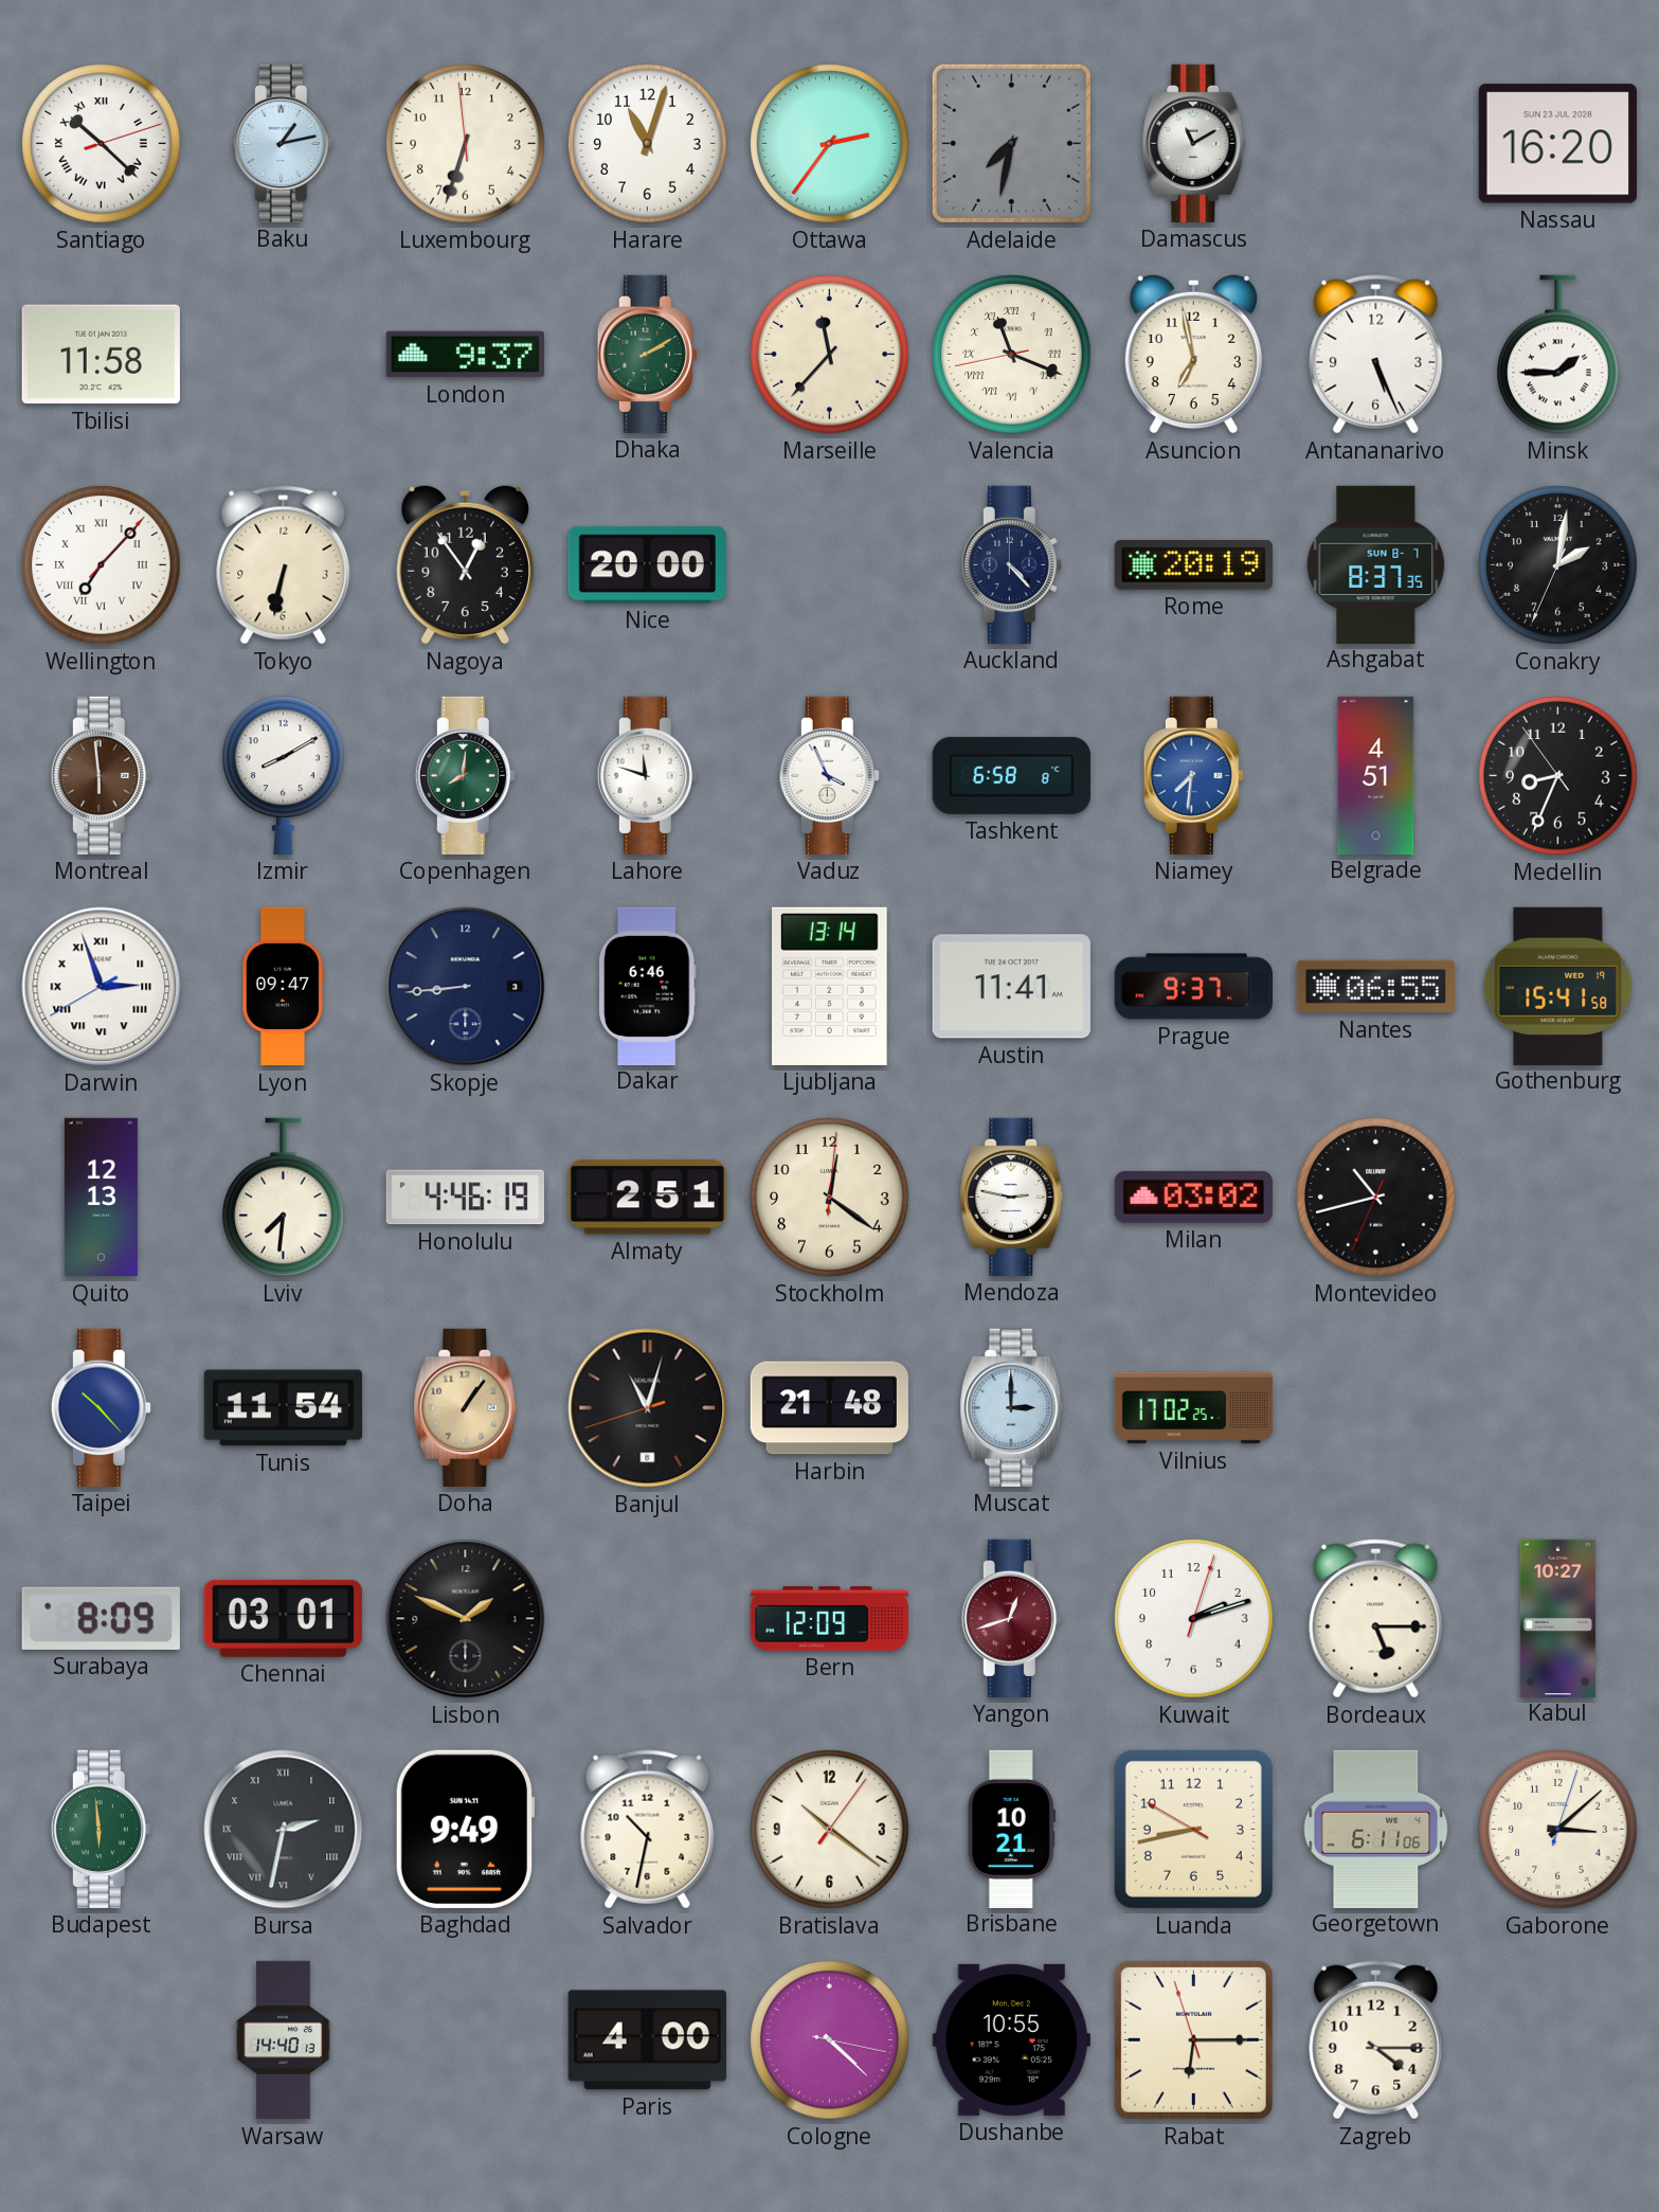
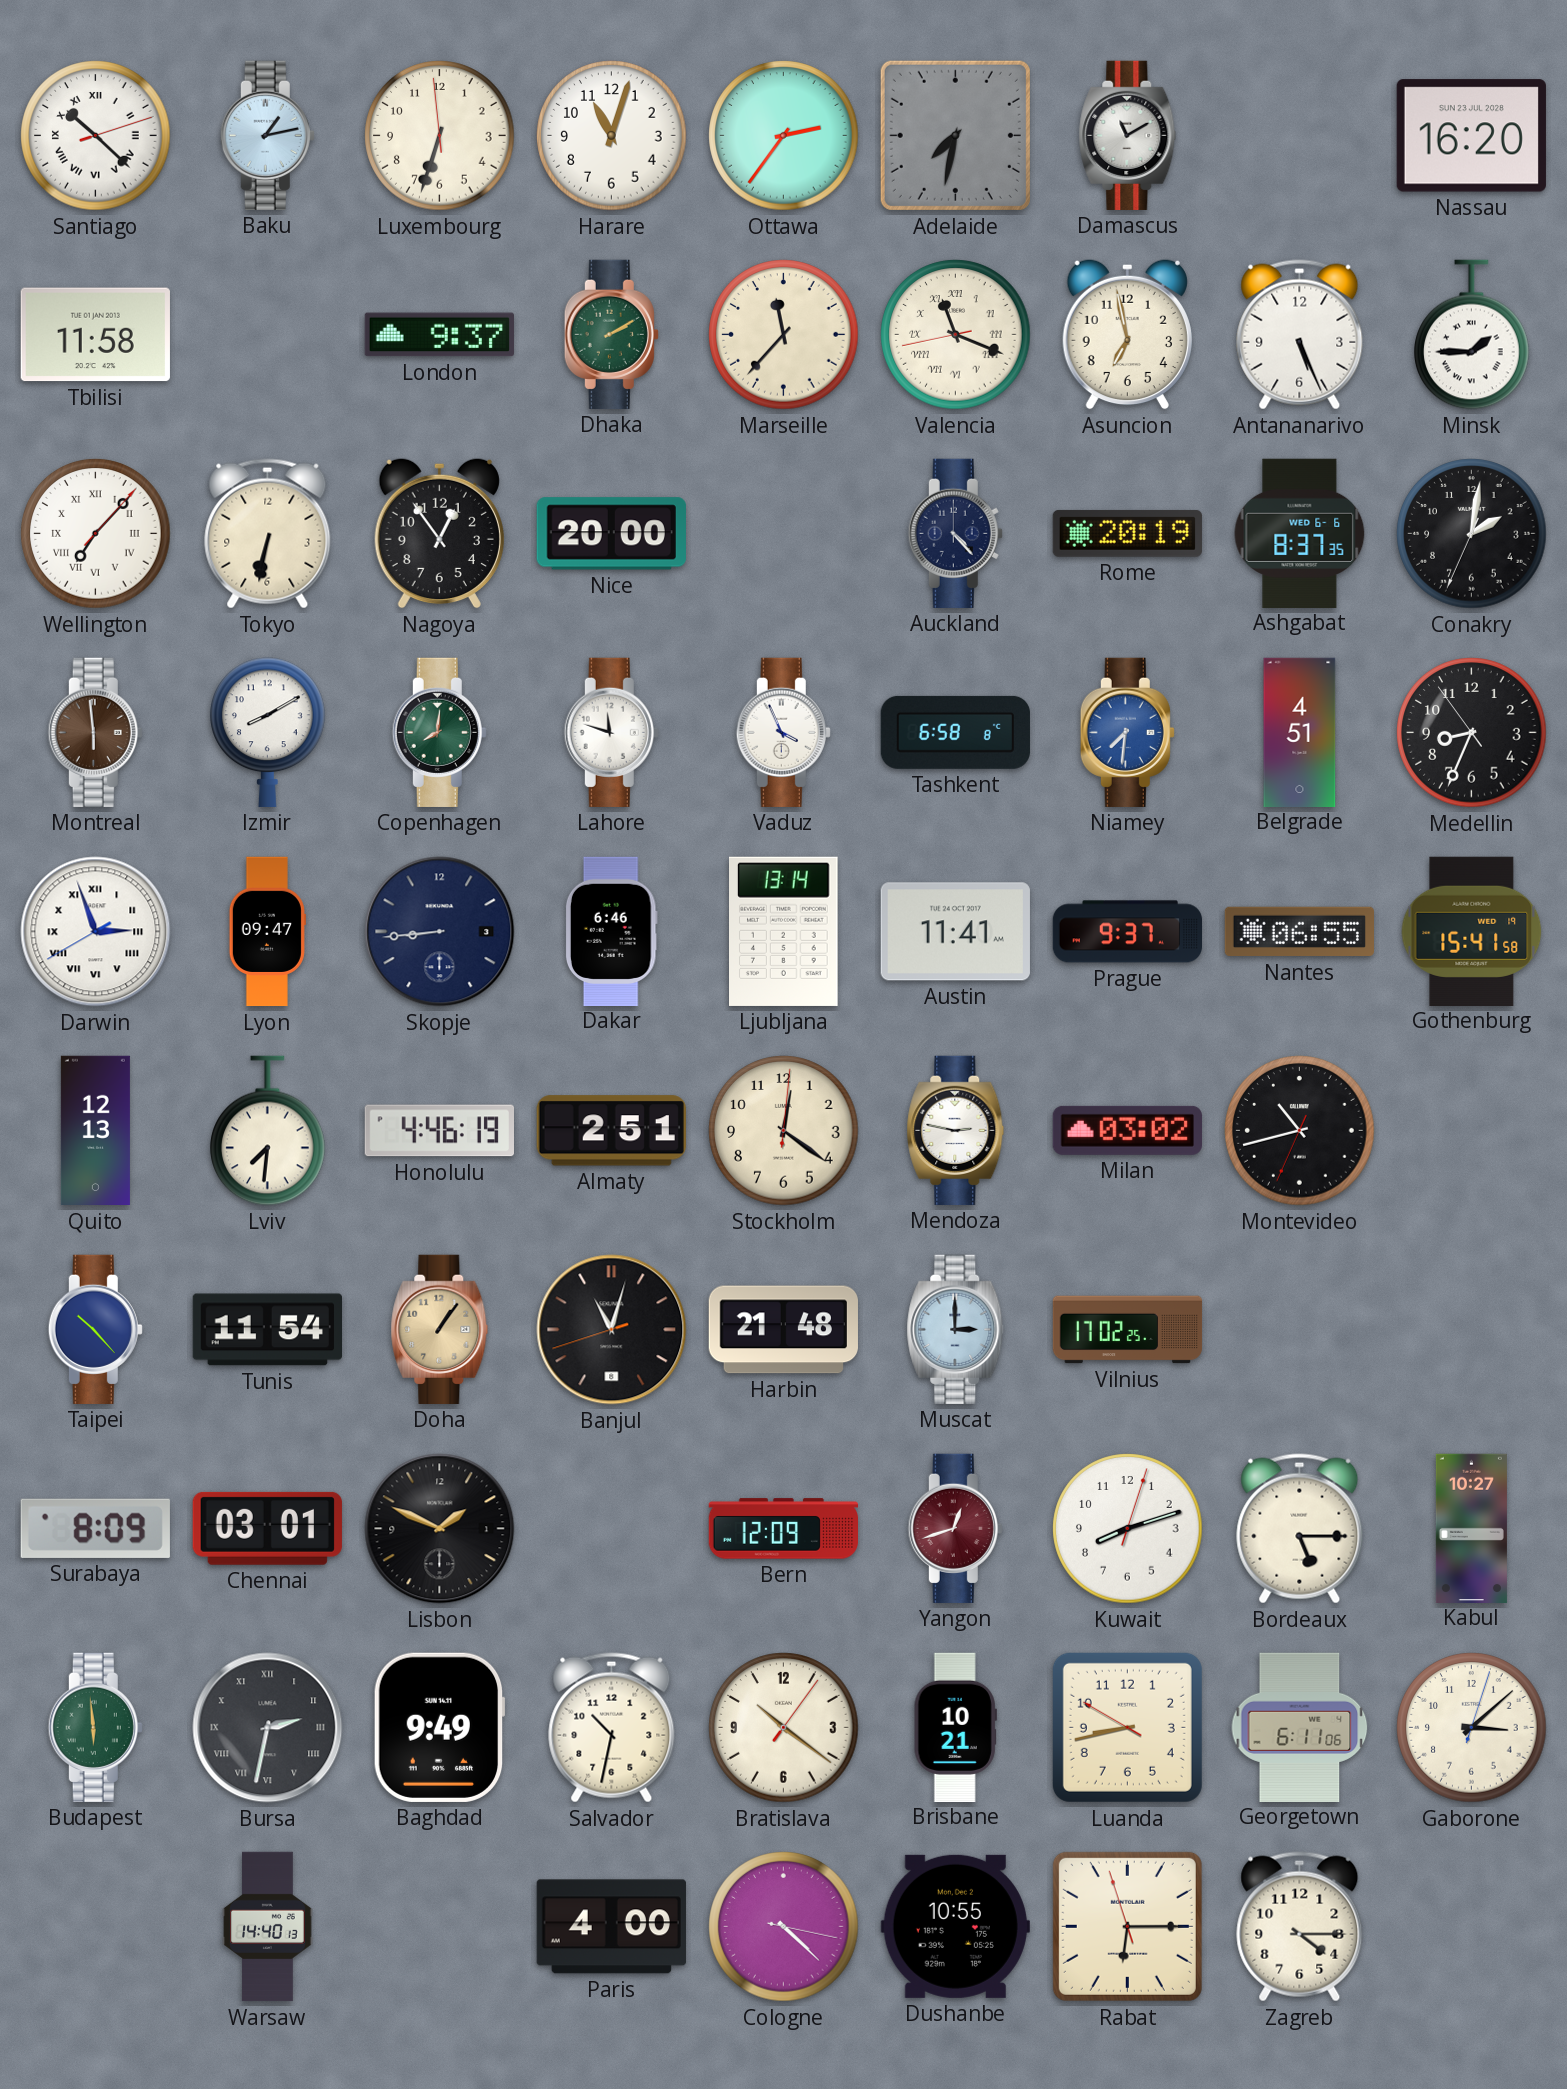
Ashgabat date: SUN 8-7 -> WED 6-6
Kuwait: 2:12 -> 8:12
